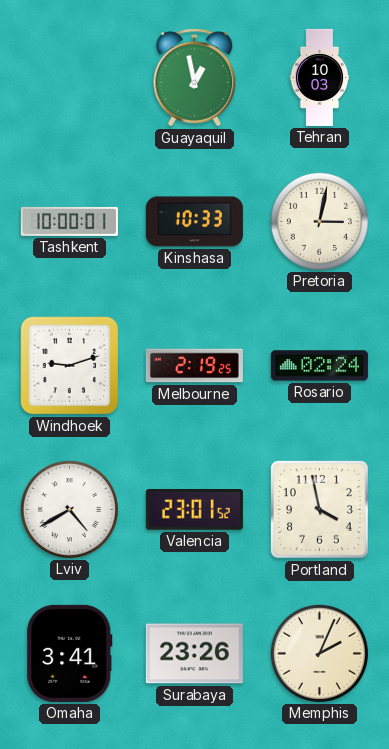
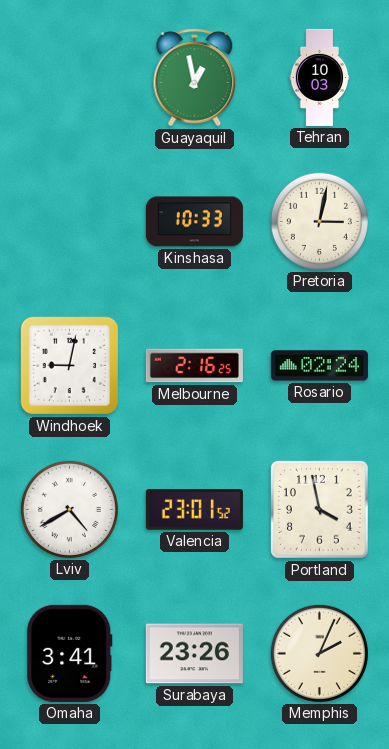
Tashkent: 10:00 -> none
Windhoek: 9:12 -> 9:02
Melbourne: 2:19 -> 2:16
